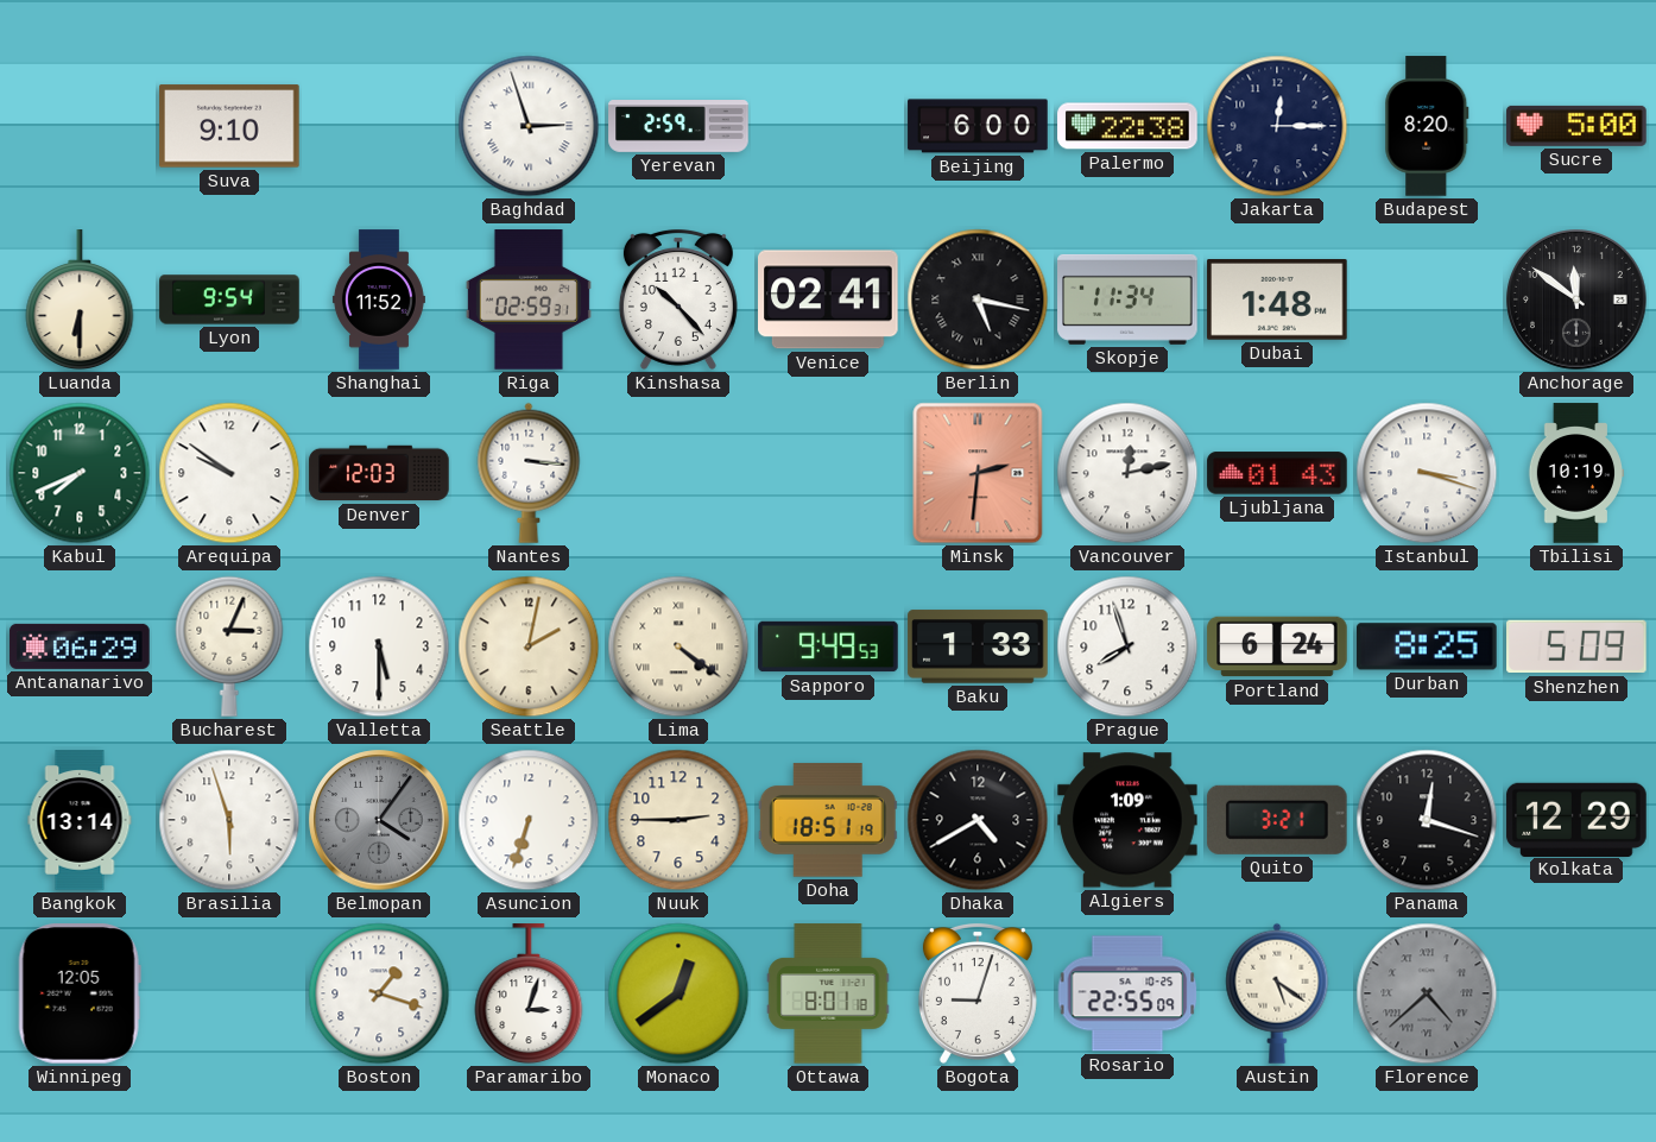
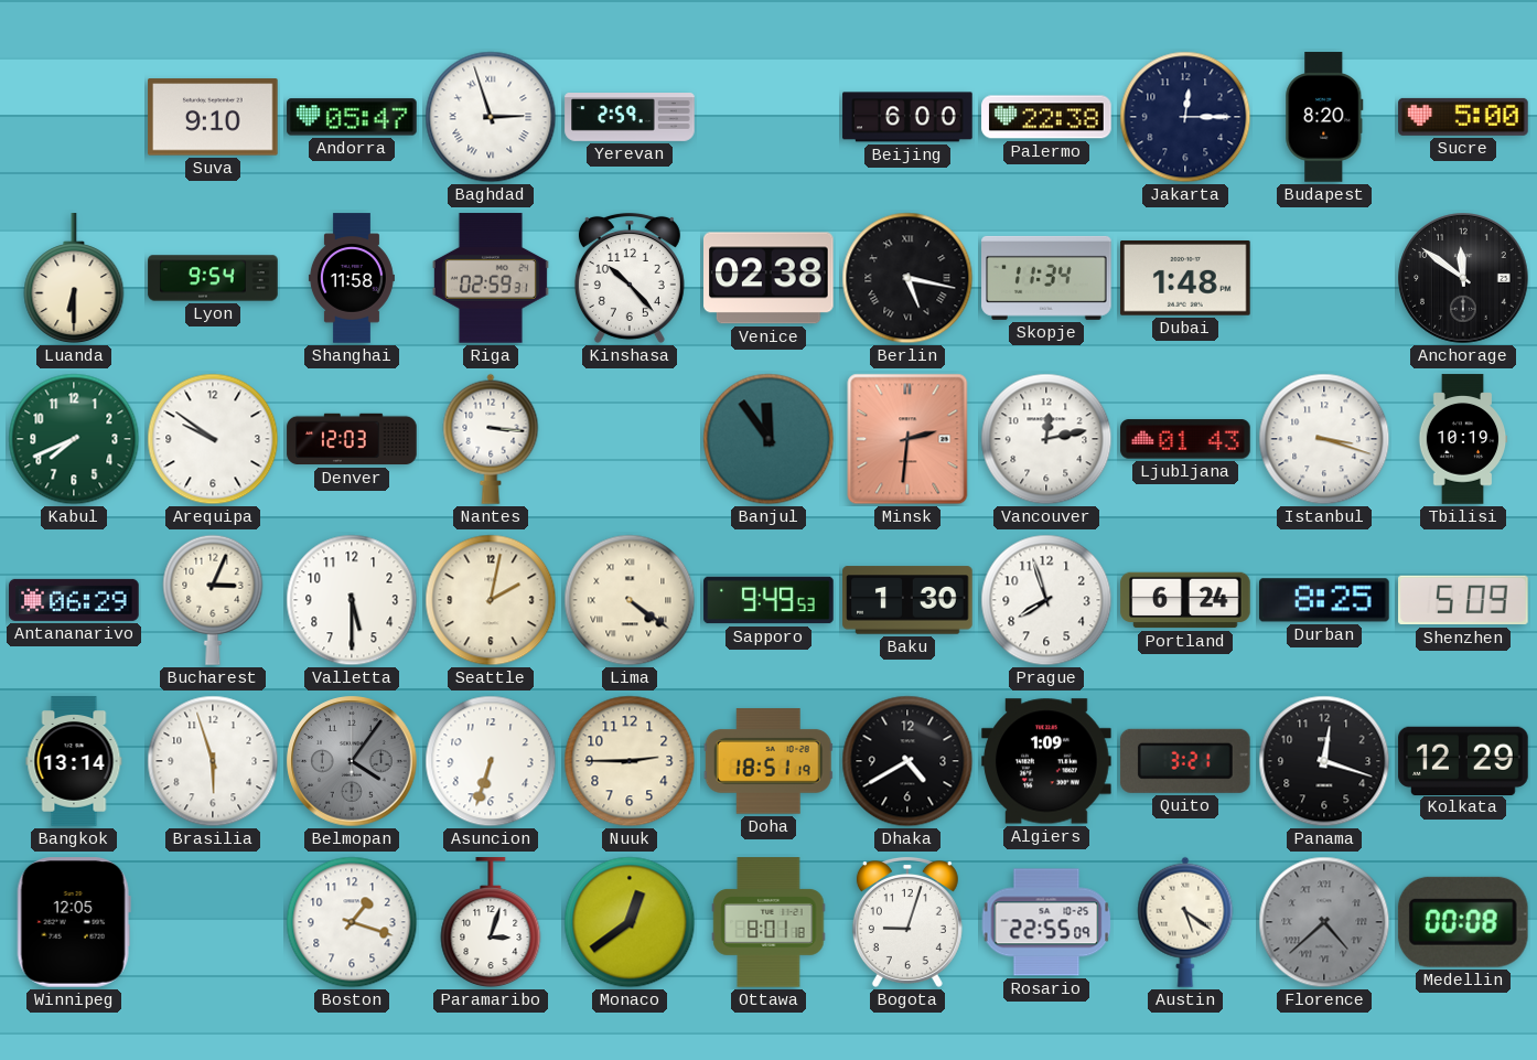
Andorra: none -> 05:47
Shanghai: 11:52 -> 11:58
Venice: 02:41 -> 02:38
Banjul: none -> 11:54
Baku: 1:33 -> 1:30
Medellin: none -> 00:08
